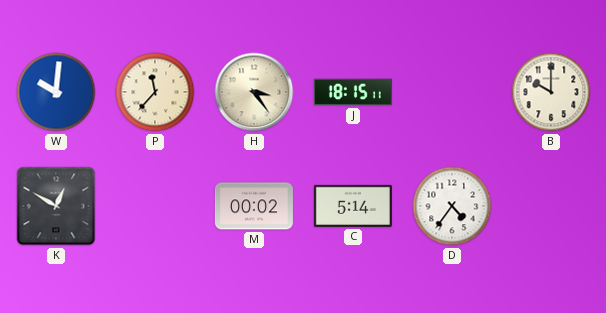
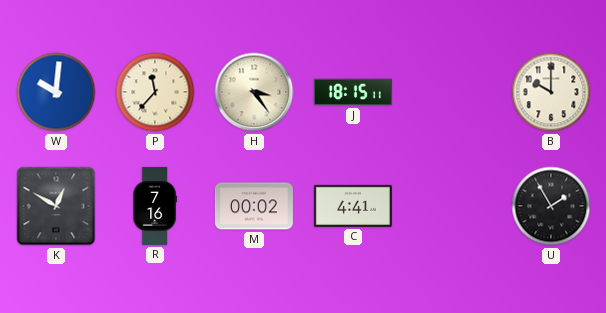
R: none -> 7:16
C: 5:14 -> 4:41
D: 4:36 -> none
U: none -> 1:55
